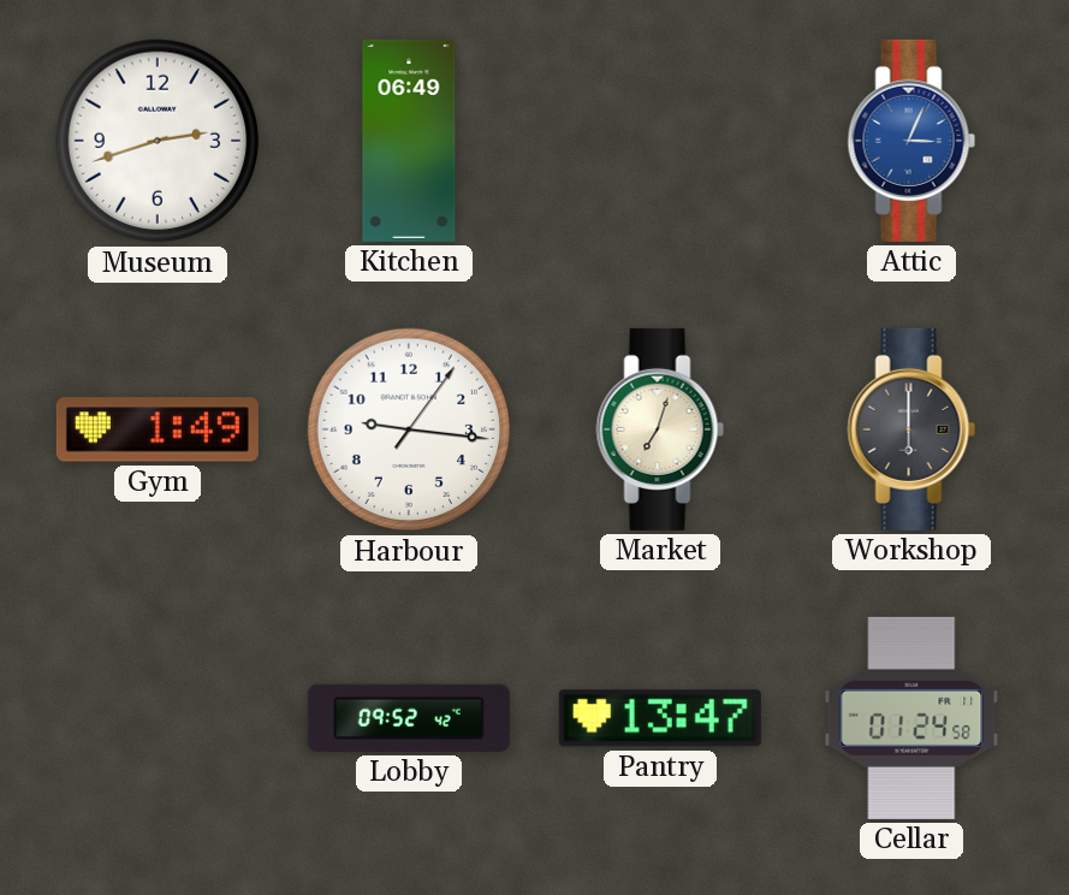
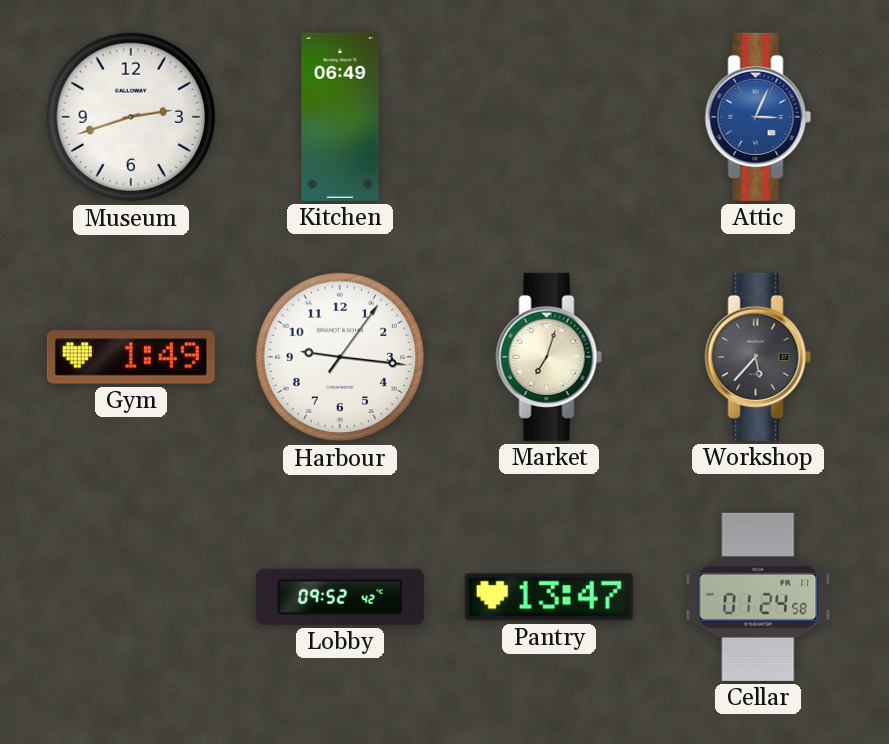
Workshop: 6:00 -> 5:37
